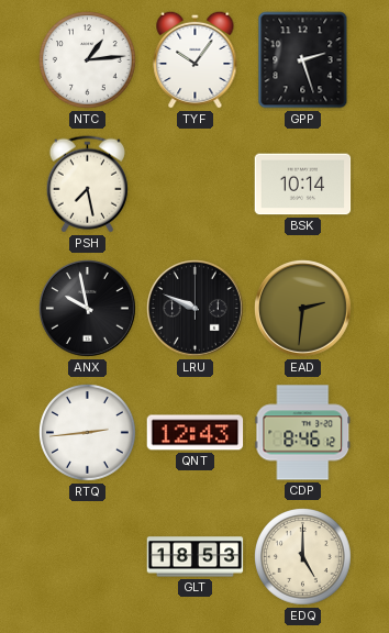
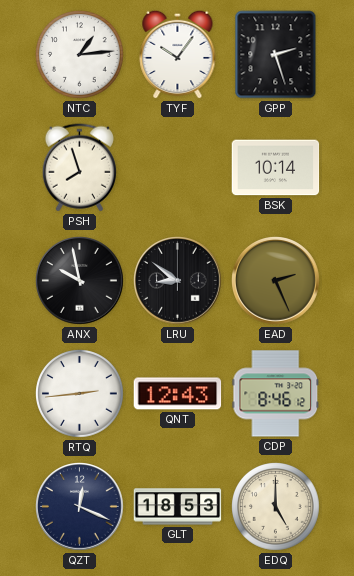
PSH: 7:28 -> 7:57
LRU: 9:49 -> 8:51
EAD: 2:31 -> 2:26
QZT: none -> 12:19
